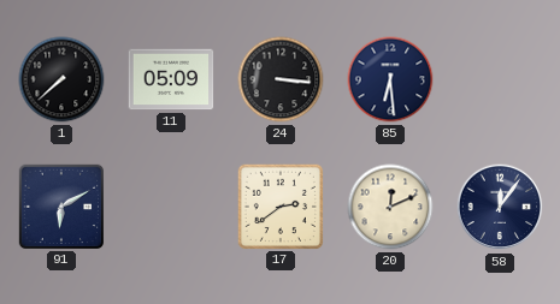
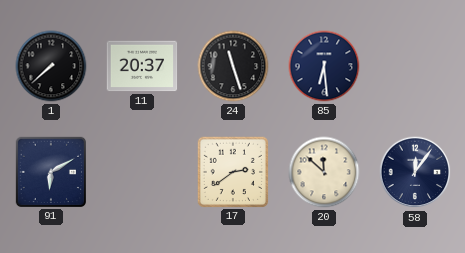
11: 05:09 -> 20:37
24: 3:16 -> 11:27
20: 12:11 -> 11:52
